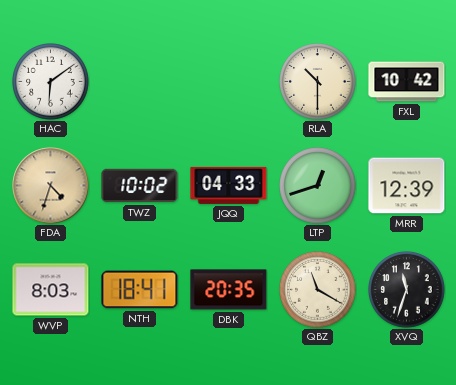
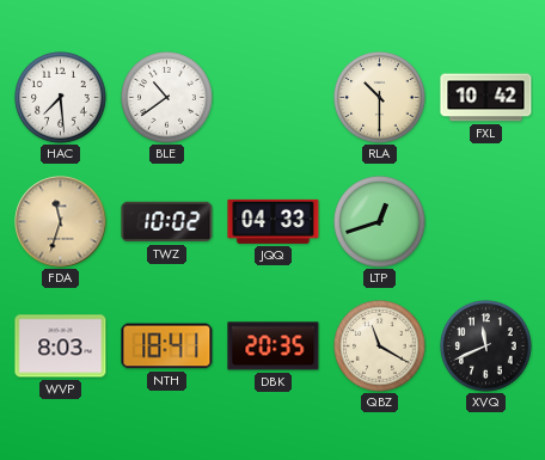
HAC: 6:09 -> 7:29
BLE: none -> 10:39
FDA: 4:33 -> 11:33
MRR: 12:39 -> none
XVQ: 11:33 -> 11:41
